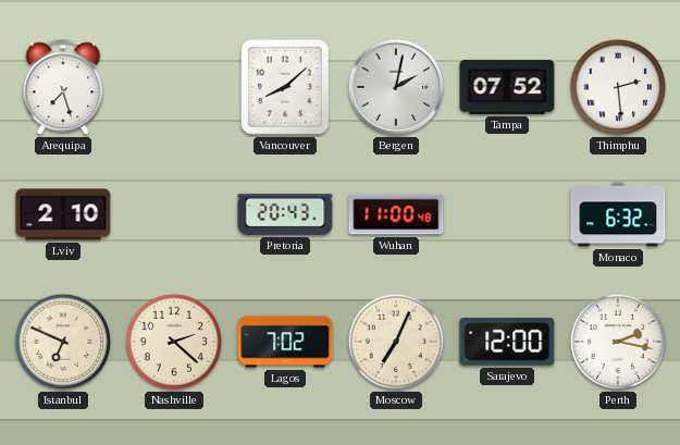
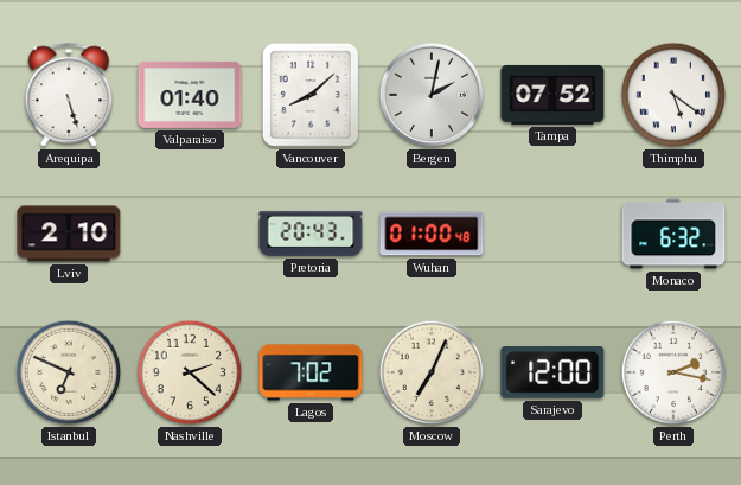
Arequipa: 7:27 -> 5:27
Valparaiso: none -> 01:40
Thimphu: 2:29 -> 5:21
Wuhan: 11:00 -> 01:00
